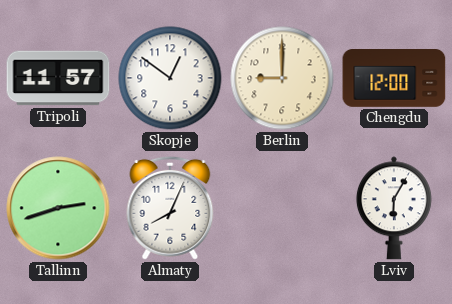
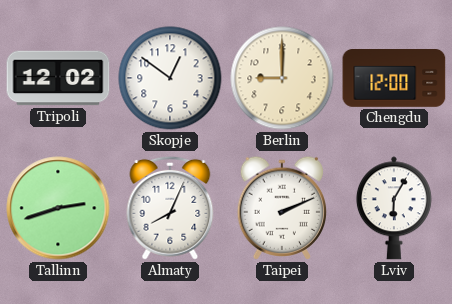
Tripoli: 11:57 -> 12:02
Taipei: none -> 2:11
